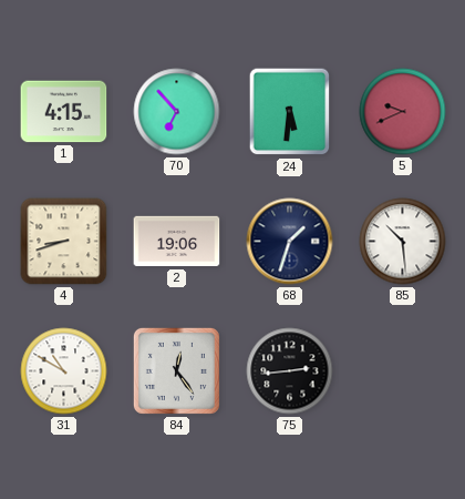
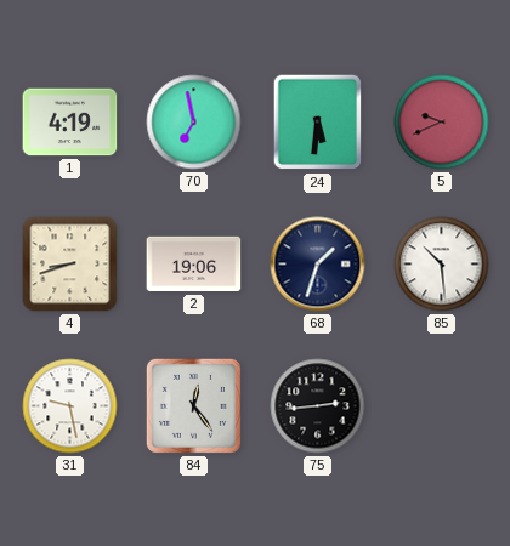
1: 4:15 -> 4:19
70: 6:53 -> 6:58
31: 10:50 -> 9:28
